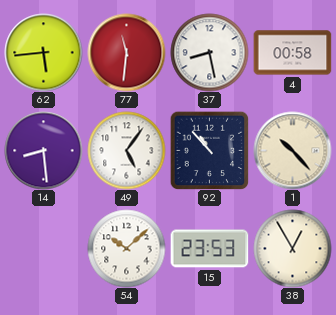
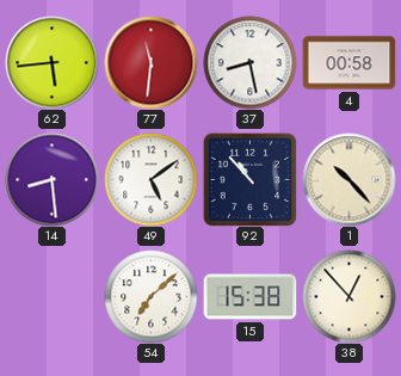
49: 5:06 -> 5:09
54: 10:08 -> 7:08
15: 23:53 -> 15:38
38: 12:55 -> 12:53
